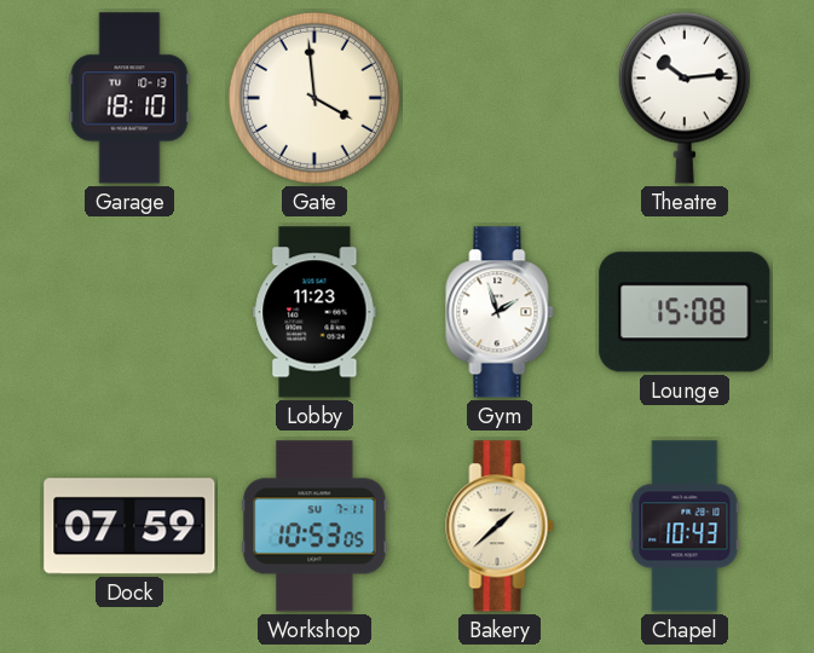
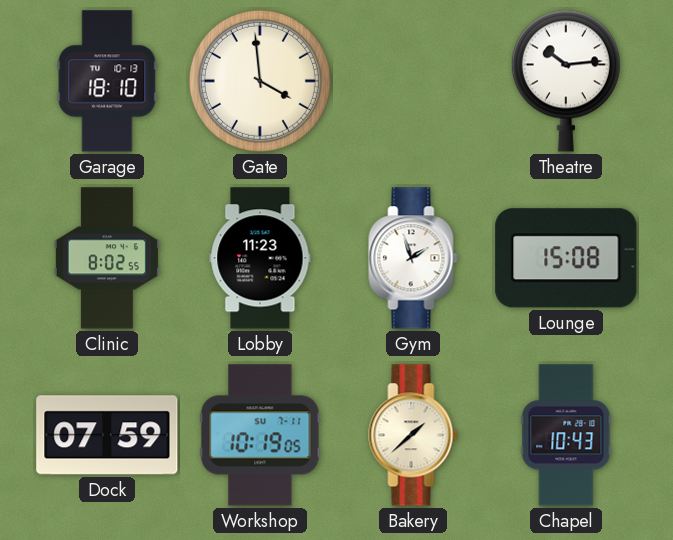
Clinic: none -> 8:02
Workshop: 10:53 -> 10:19
